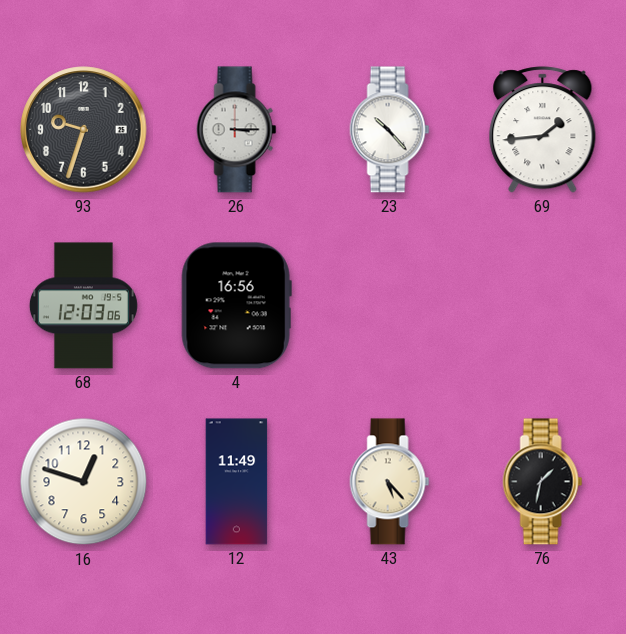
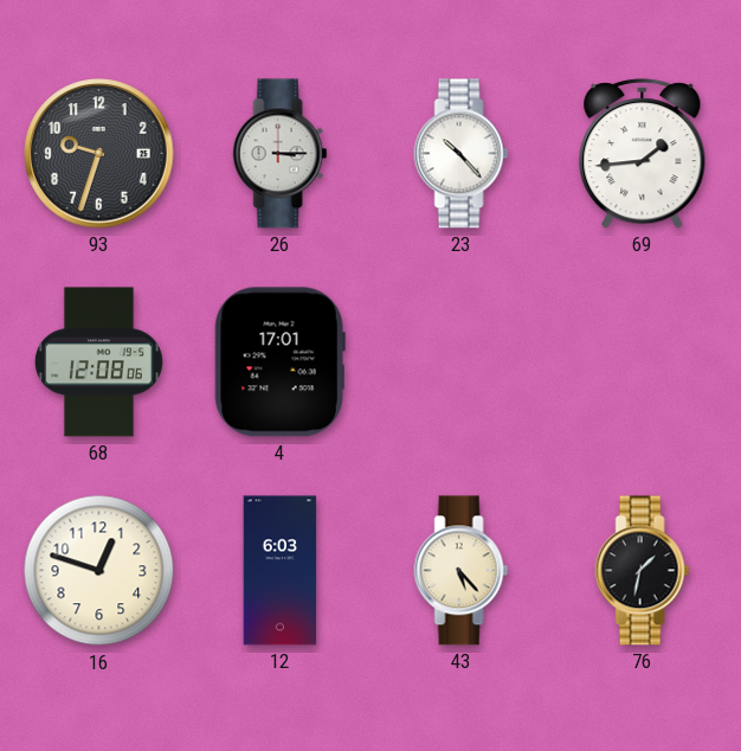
68: 12:03 -> 12:08
4: 16:56 -> 17:01
12: 11:49 -> 6:03
